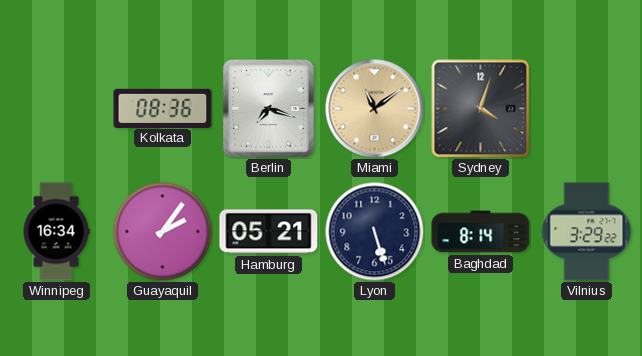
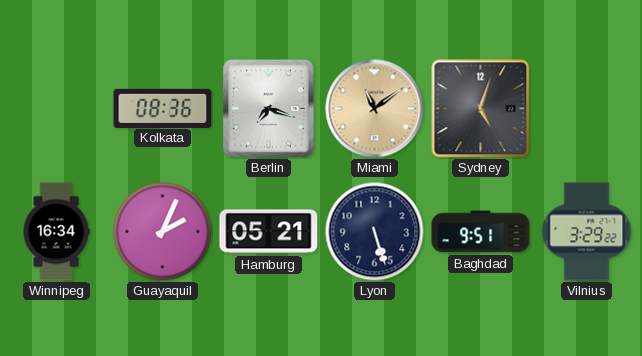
Sydney: 4:03 -> 5:03
Guayaquil: 2:06 -> 2:04
Baghdad: 8:14 -> 9:51
